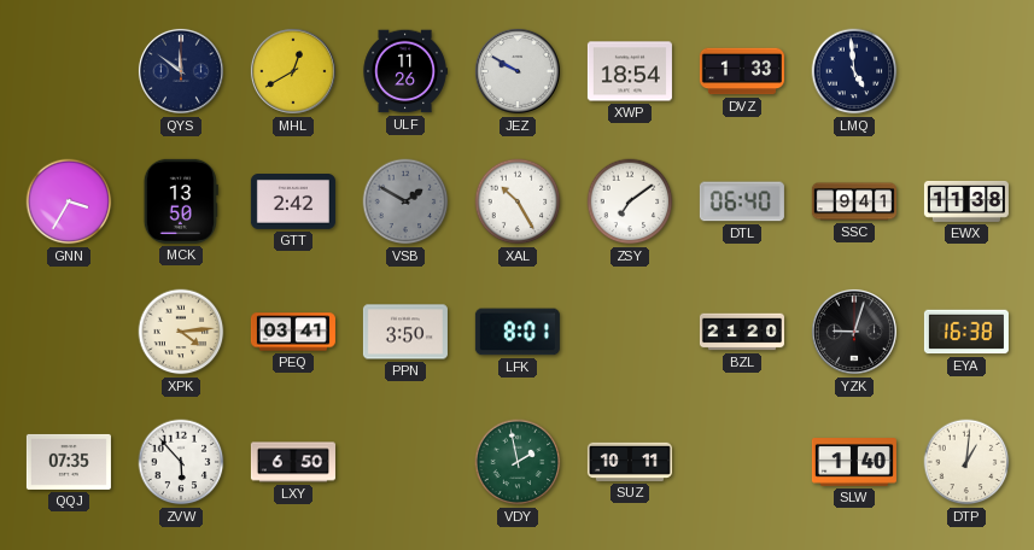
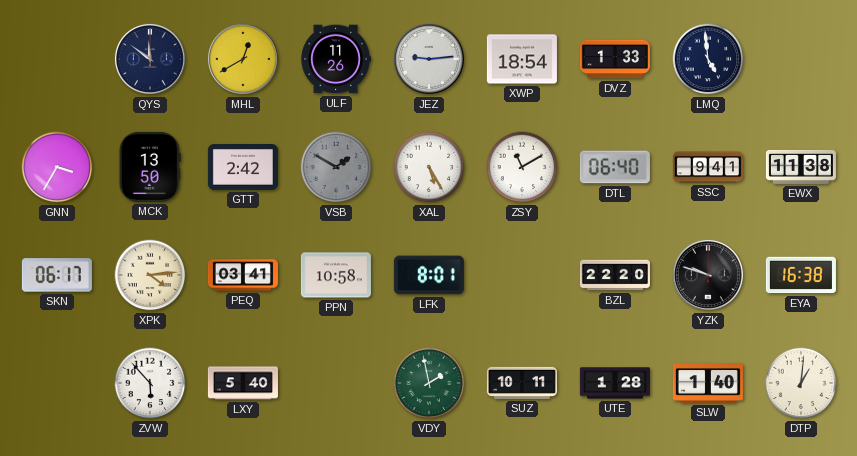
JEZ: 9:50 -> 9:14
XAL: 10:25 -> 5:25
ZSY: 7:09 -> 11:10
SKN: none -> 06:17
PPN: 3:50 -> 10:58
BZL: 21:20 -> 22:20
YZK: 9:03 -> 9:48
QQJ: 07:35 -> none
LXY: 6:50 -> 5:40
UTE: none -> 1:28
